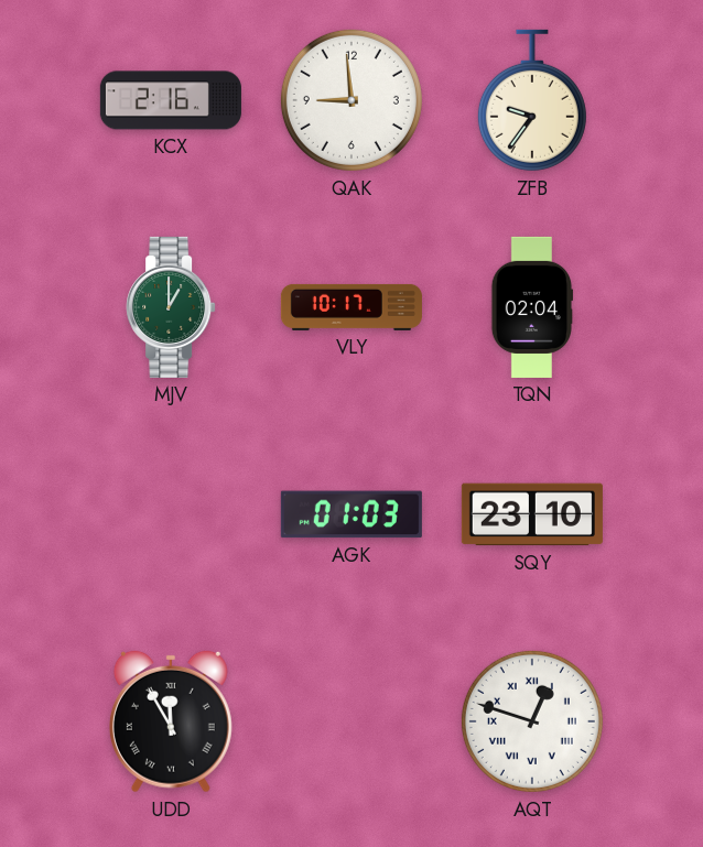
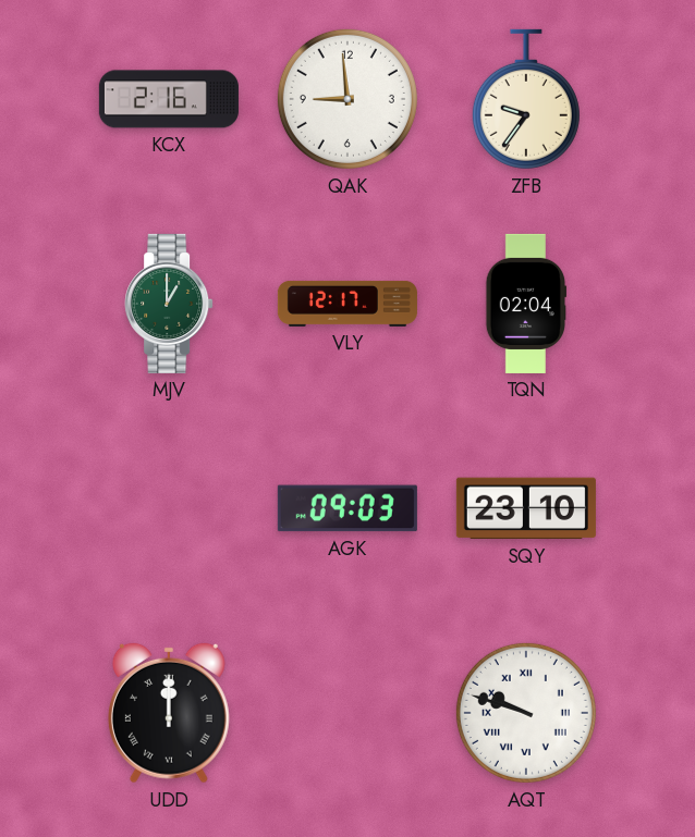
VLY: 10:17 -> 12:17
AGK: 01:03 -> 09:03
UDD: 11:55 -> 12:00
AQT: 12:48 -> 9:48
